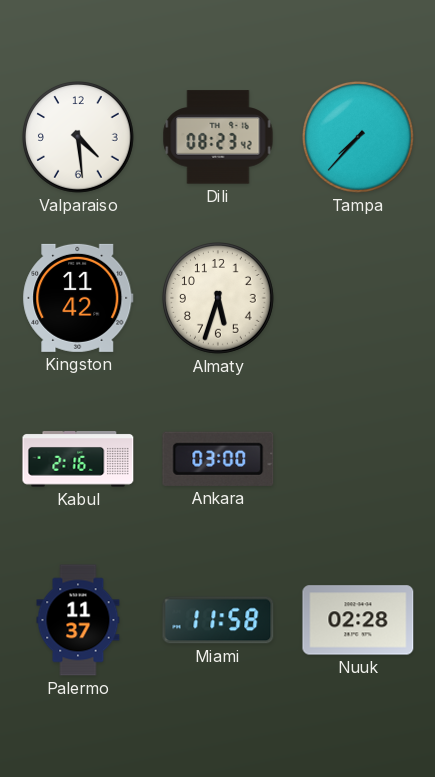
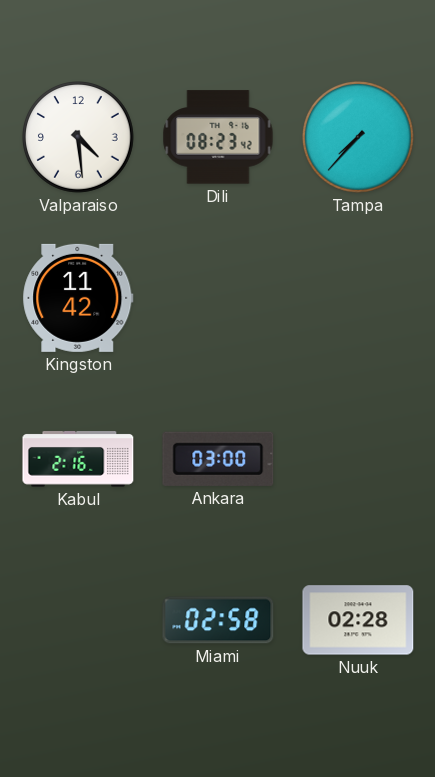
Almaty: 5:33 -> none
Palermo: 11:37 -> none
Miami: 11:58 -> 02:58
